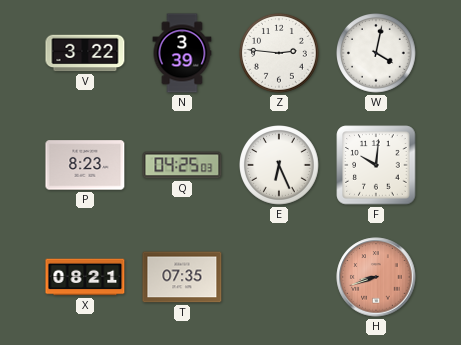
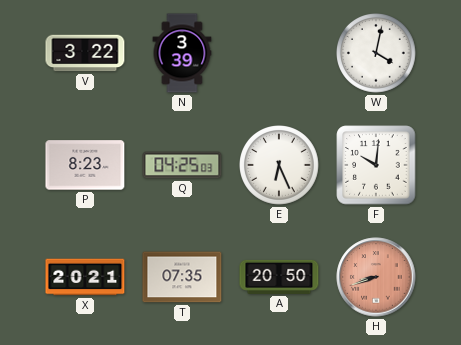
Z: 2:46 -> none
X: 08:21 -> 20:21
A: none -> 20:50
